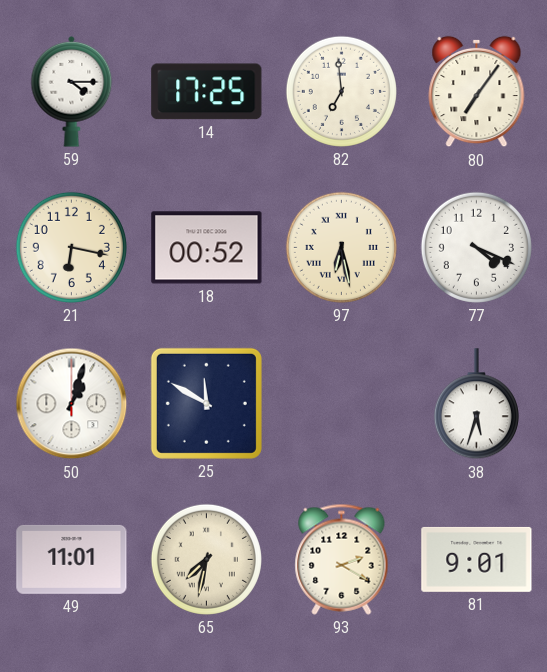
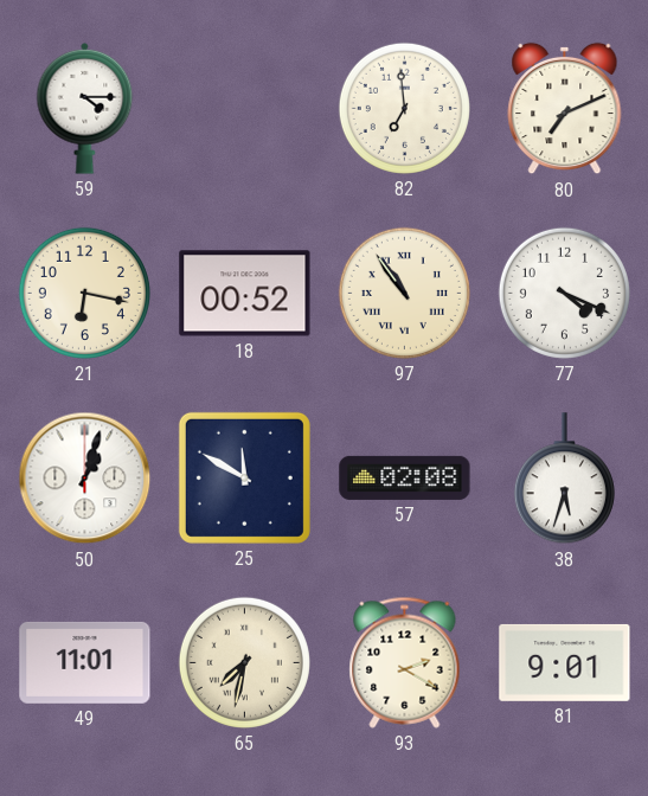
14: 17:25 -> none
80: 7:06 -> 7:11
97: 6:28 -> 10:54
57: none -> 02:08
